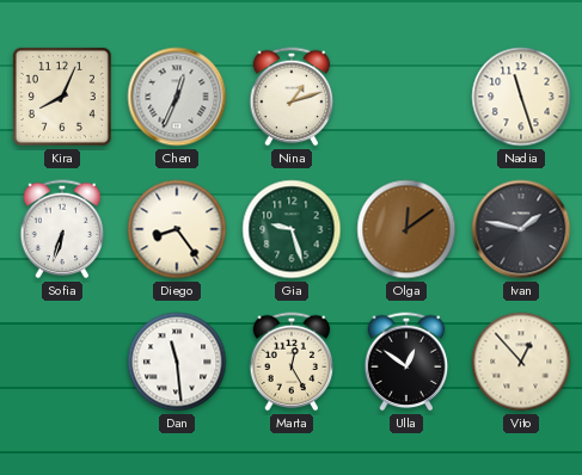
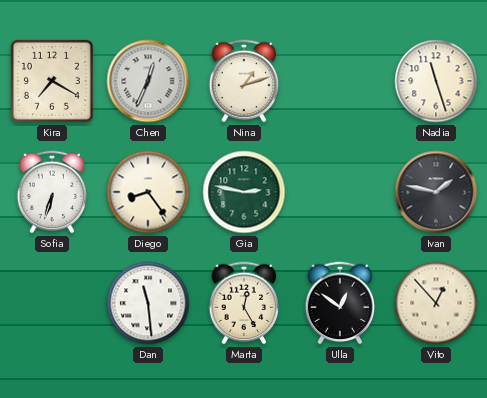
Kira: 8:04 -> 7:20
Gia: 9:27 -> 2:47
Olga: 12:09 -> none
